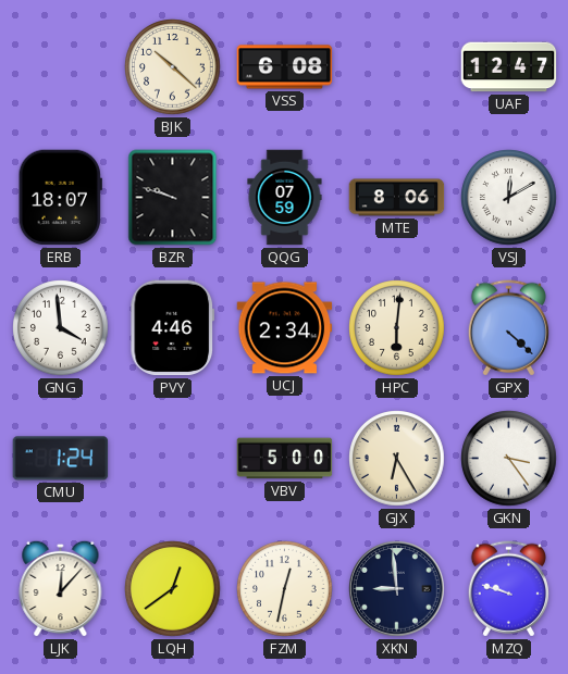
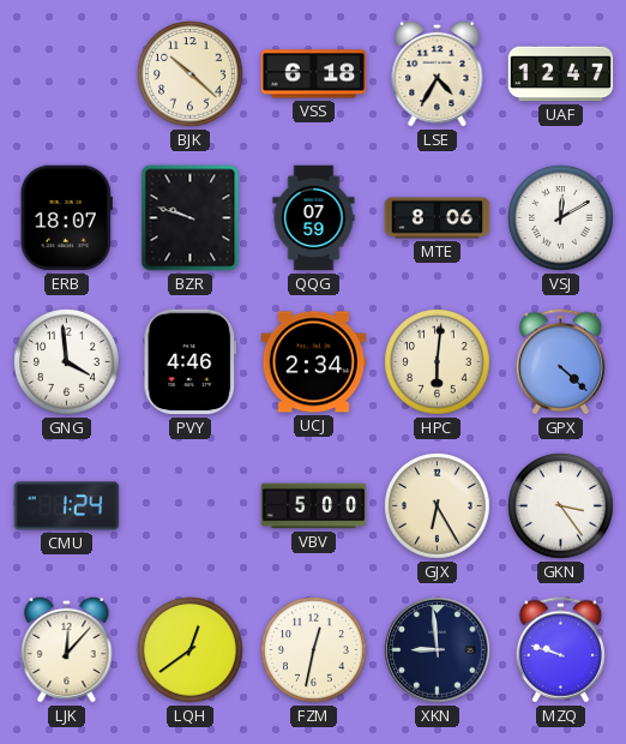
VSS: 6:08 -> 6:18
LSE: none -> 4:35
